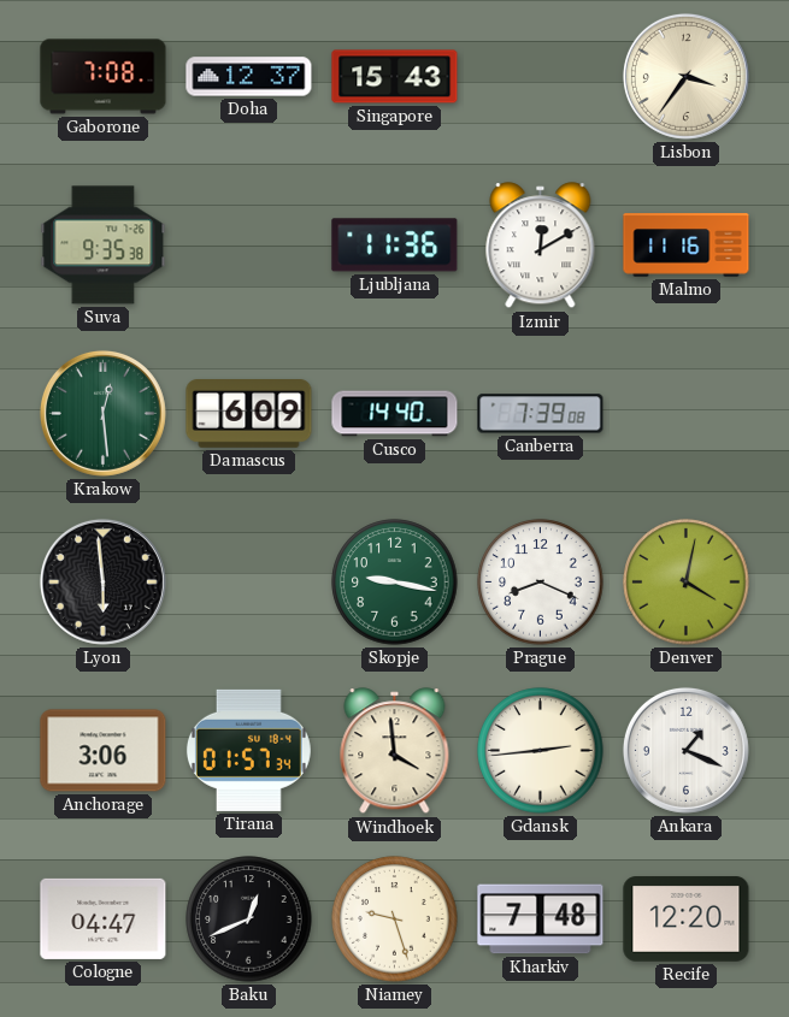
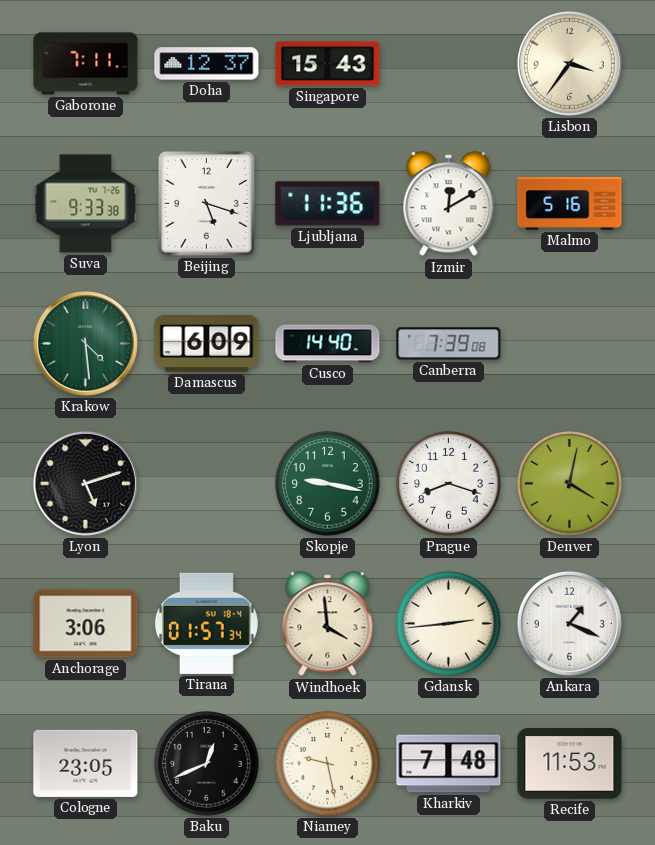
Gaborone: 7:08 -> 7:11
Suva: 9:35 -> 9:33
Beijing: none -> 5:18
Malmo: 11:16 -> 5:16
Krakow: 12:29 -> 4:29
Lyon: 5:59 -> 5:12
Prague: 8:19 -> 8:18
Cologne: 04:47 -> 23:05
Niamey: 9:27 -> 9:28
Recife: 12:20 -> 11:53
